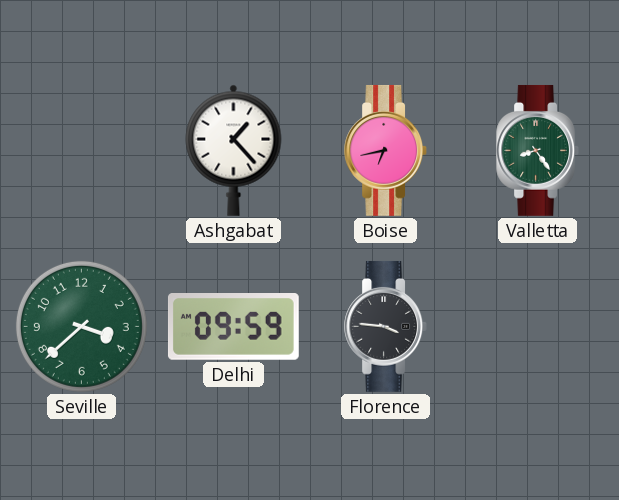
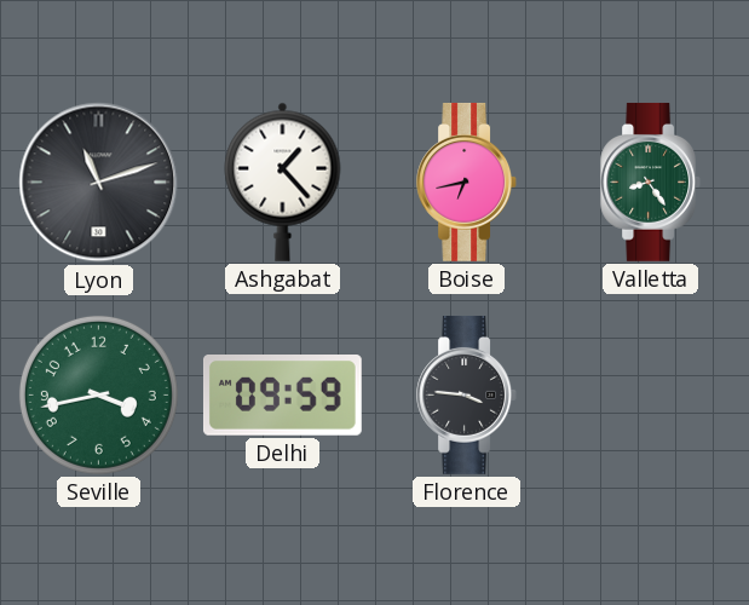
Lyon: none -> 11:12
Seville: 3:38 -> 3:43
